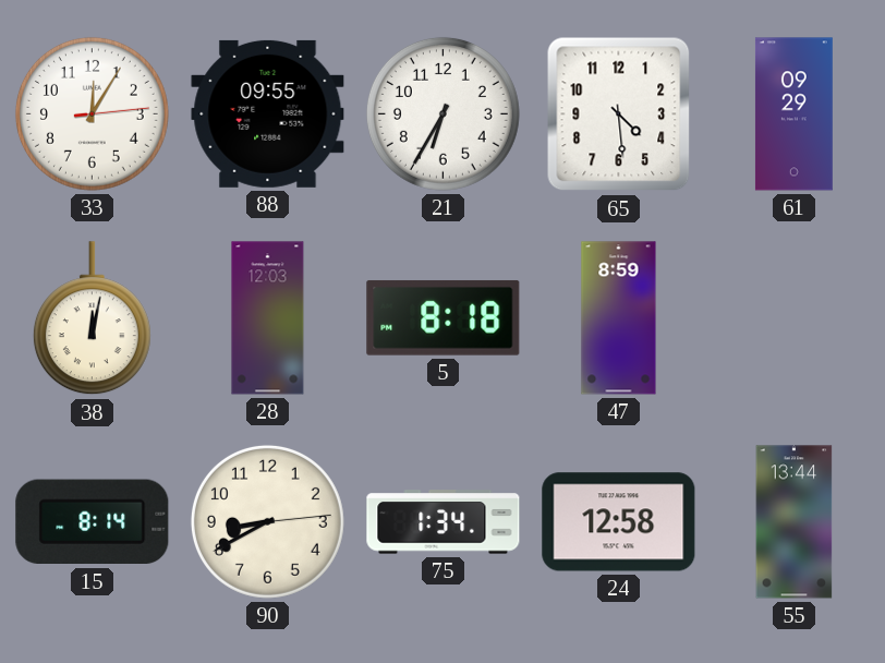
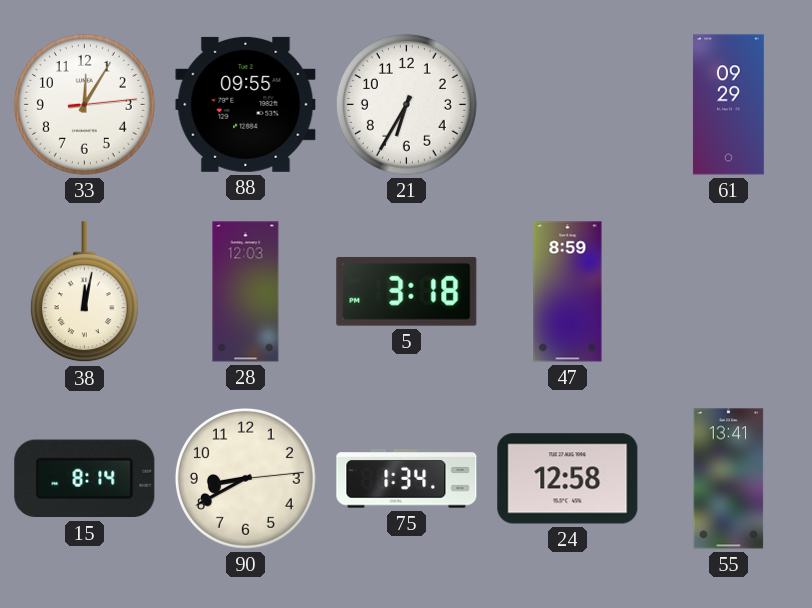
65: 4:29 -> none
5: 8:18 -> 3:18
55: 13:44 -> 13:41
